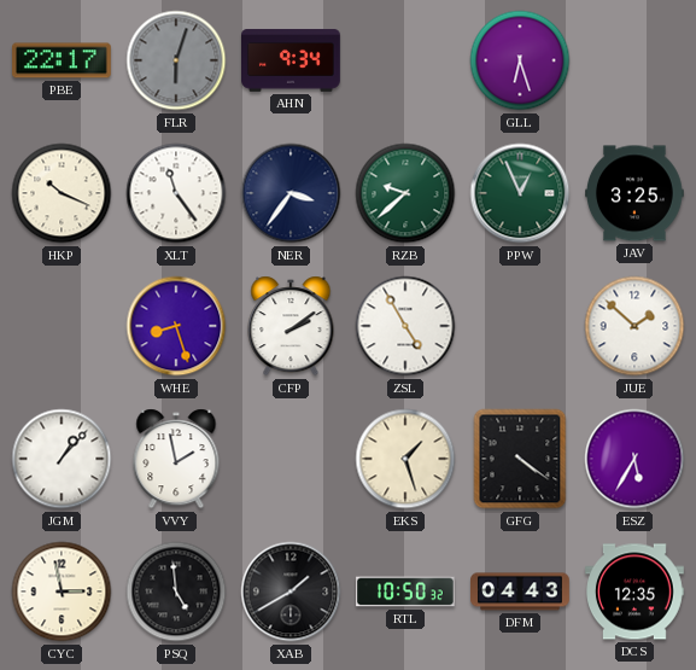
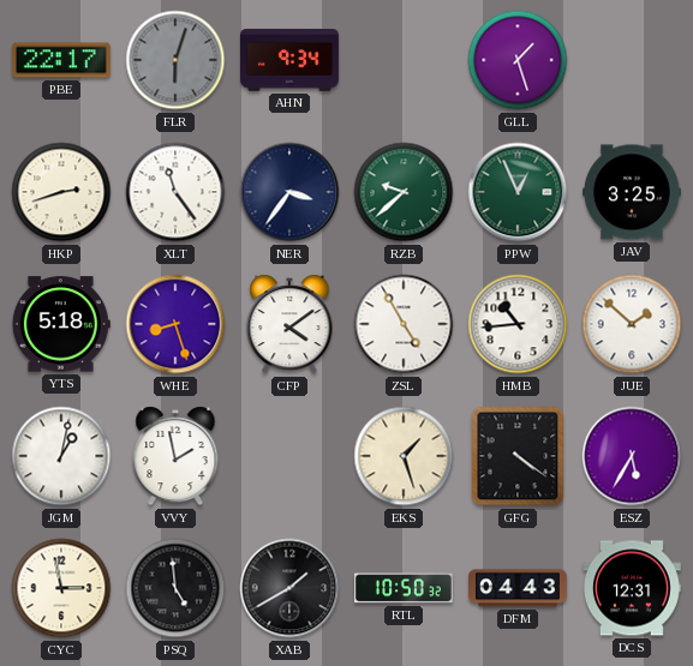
GLL: 6:27 -> 1:27
HKP: 10:19 -> 2:42
YTS: none -> 5:18
CFP: 2:09 -> 4:09
HMB: none -> 10:44
JGM: 1:07 -> 1:02
DCS: 12:35 -> 12:31
